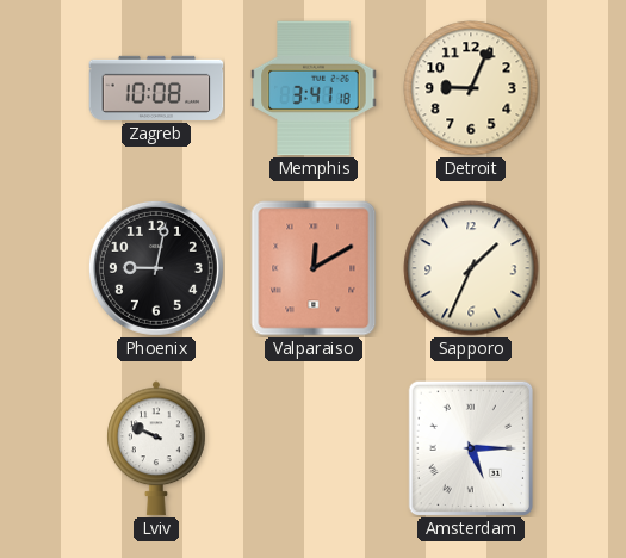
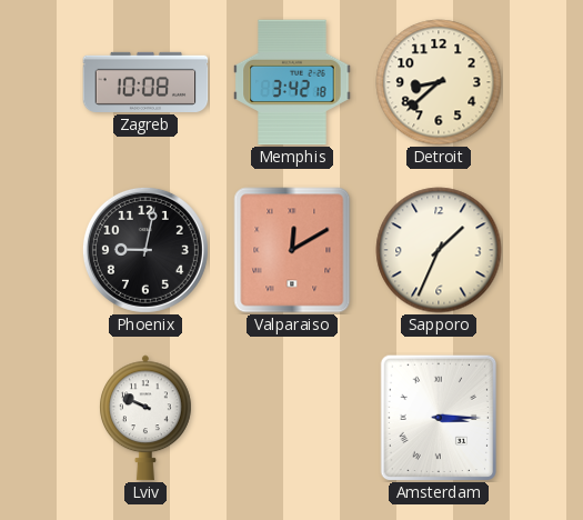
Memphis: 3:41 -> 3:42
Detroit: 9:04 -> 8:38
Amsterdam: 5:15 -> 3:15
